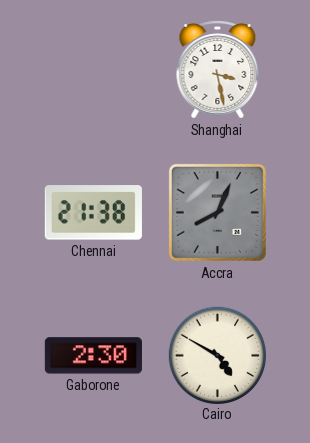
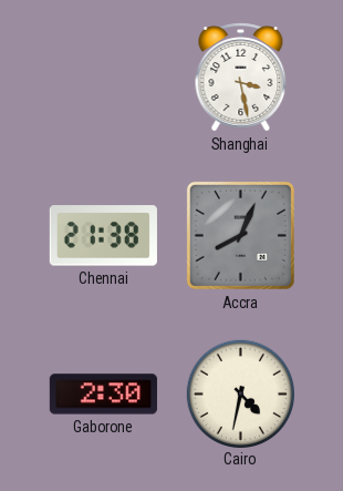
Cairo: 4:50 -> 4:32
